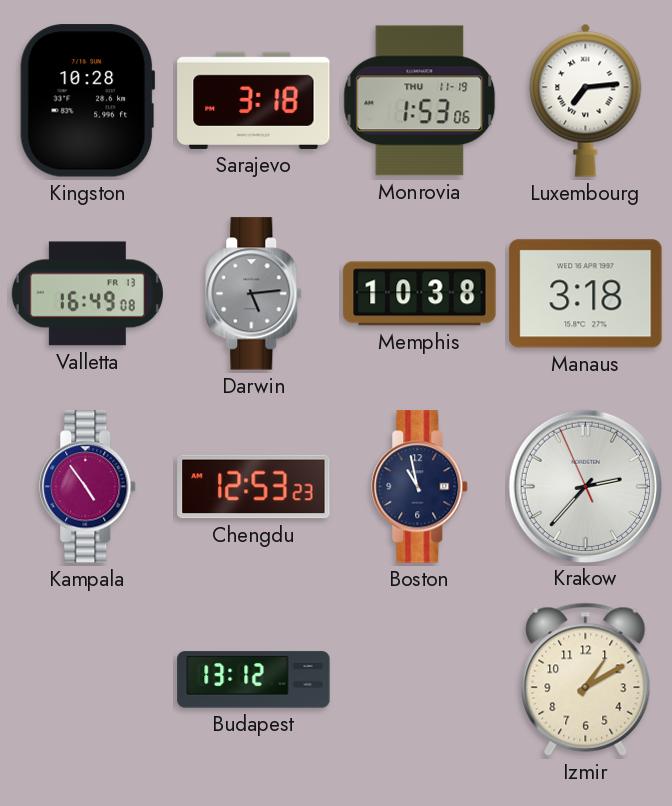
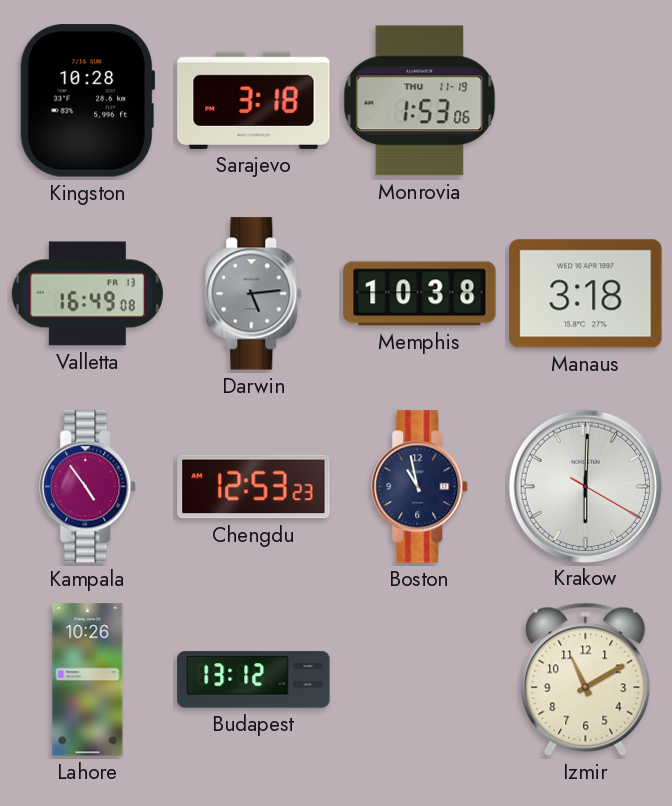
Luxembourg: 7:14 -> none
Krakow: 2:36 -> 6:00
Lahore: none -> 10:26
Izmir: 1:10 -> 11:10
